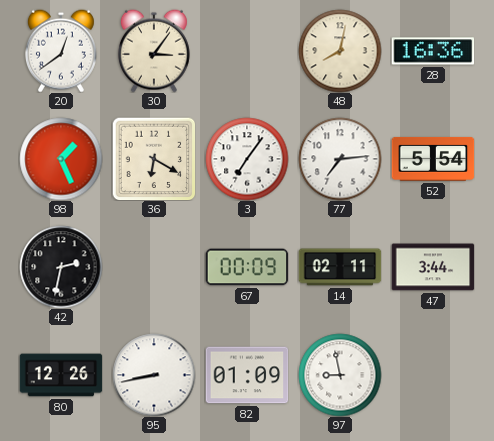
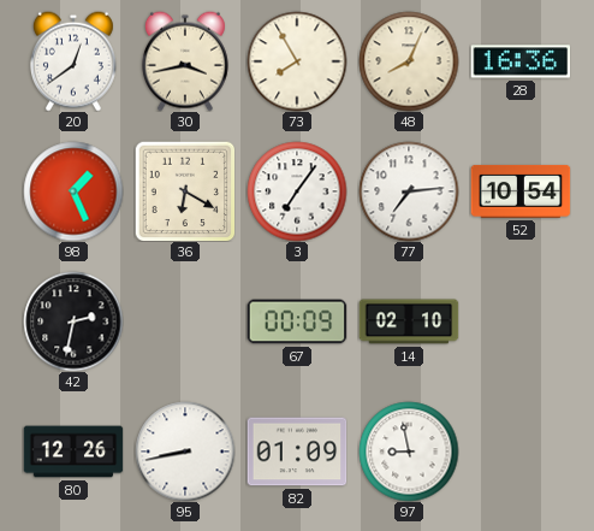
30: 3:06 -> 3:43
73: none -> 7:55
48: 8:02 -> 8:04
52: 5:54 -> 10:54
14: 02:11 -> 02:10
47: 3:44 -> none
